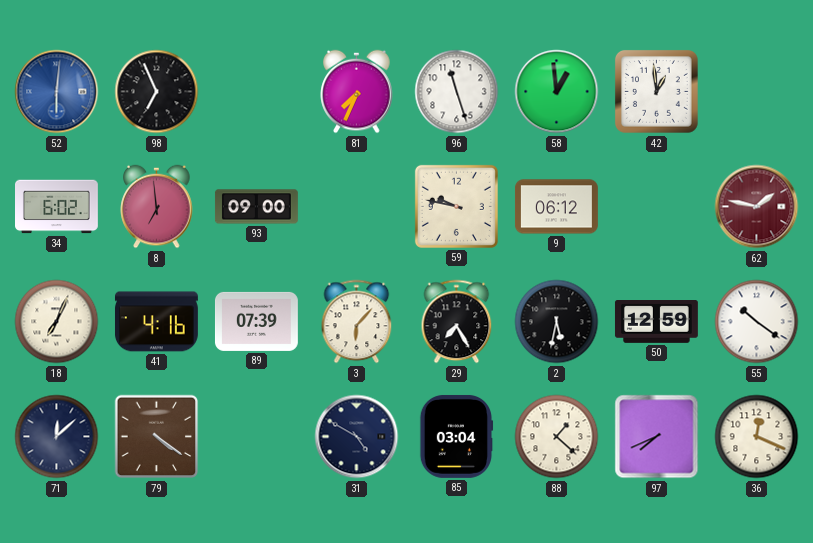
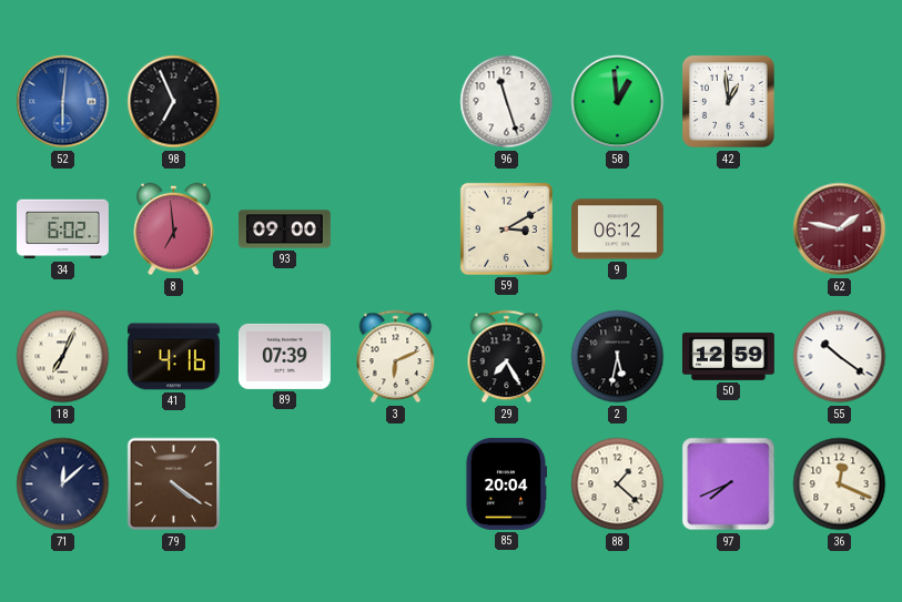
81: 7:34 -> none
59: 9:47 -> 3:10
3: 6:07 -> 6:11
31: 4:50 -> none
85: 03:04 -> 20:04
